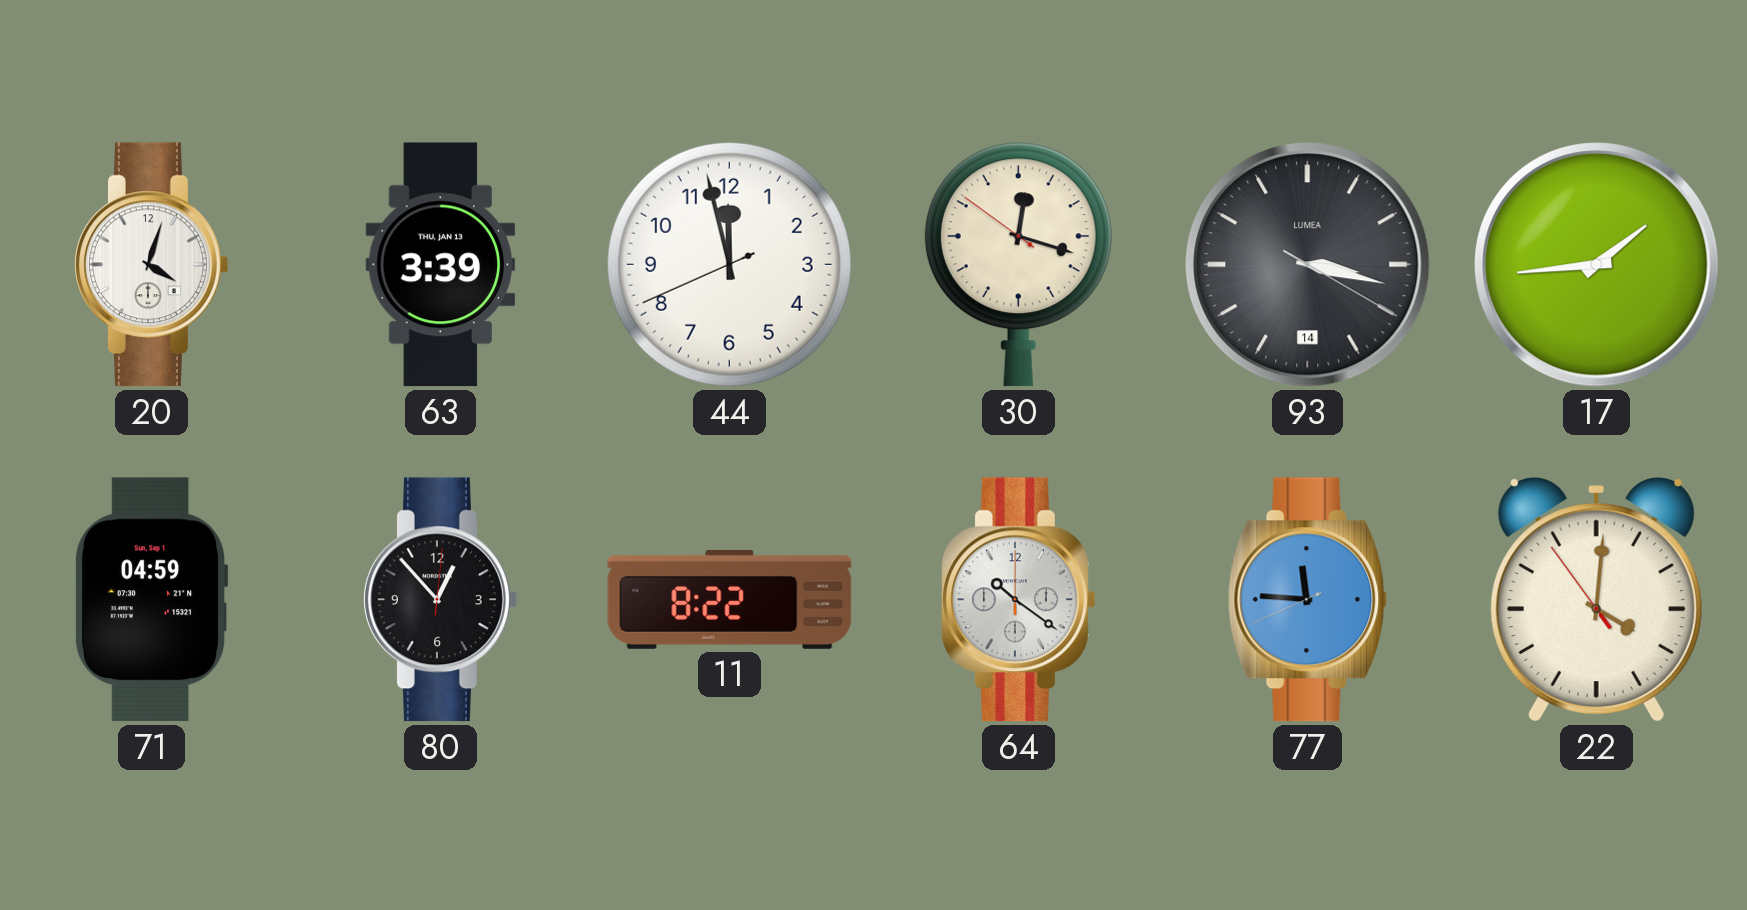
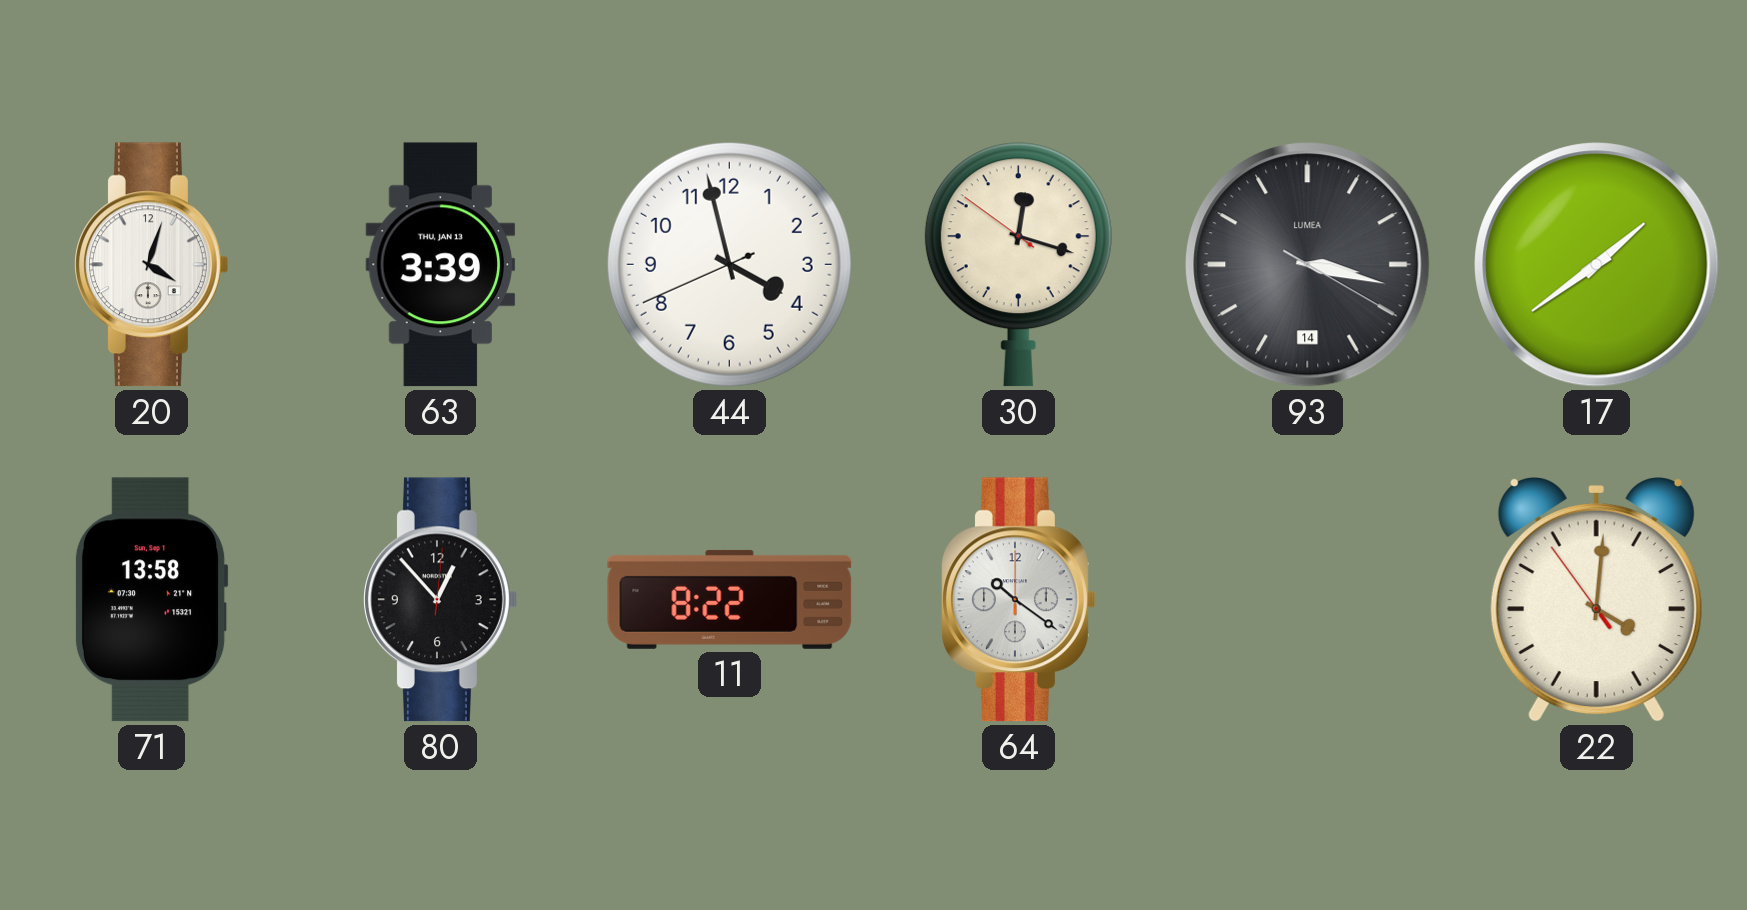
44: 11:57 -> 3:57
17: 1:44 -> 1:39
71: 04:59 -> 13:58
77: 11:45 -> none
